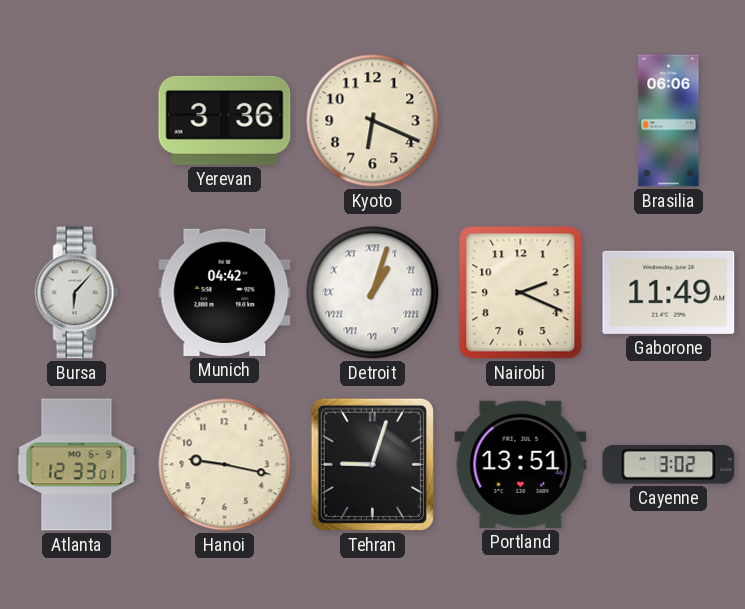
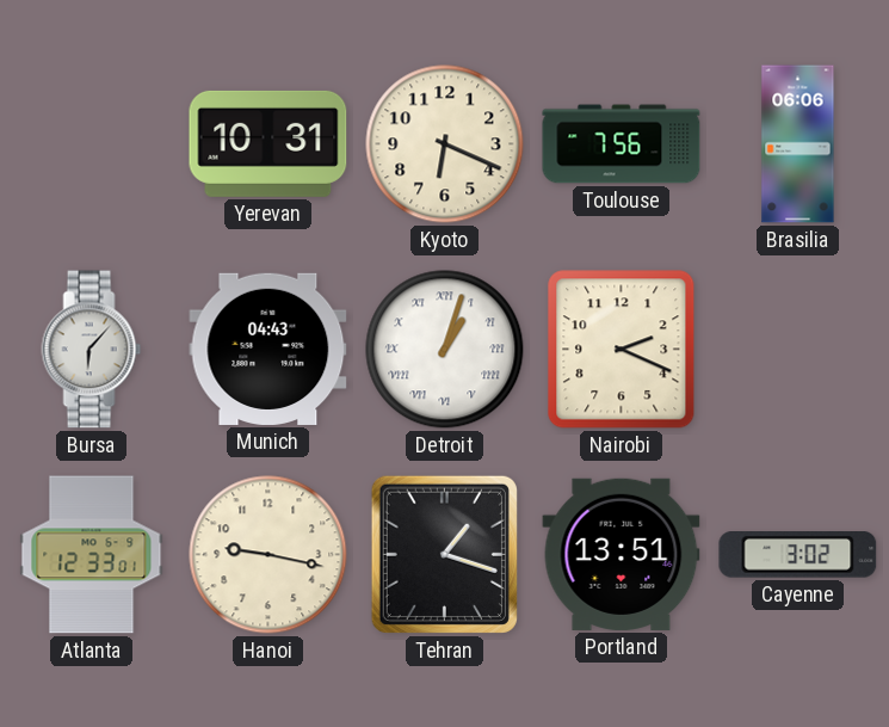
Yerevan: 3:36 -> 10:31
Toulouse: none -> 7:56
Munich: 04:42 -> 04:43
Gaborone: 11:49 -> none
Tehran: 9:03 -> 1:18
